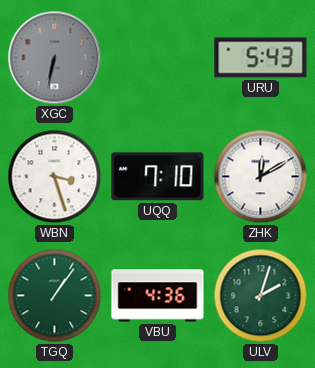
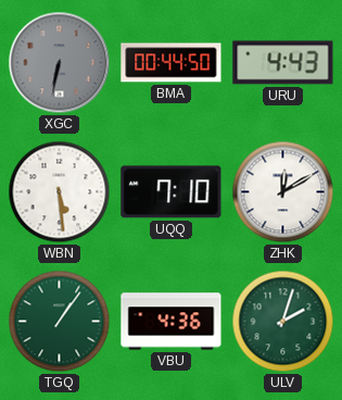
BMA: none -> 00:44
URU: 5:43 -> 4:43
WBN: 3:27 -> 5:29
